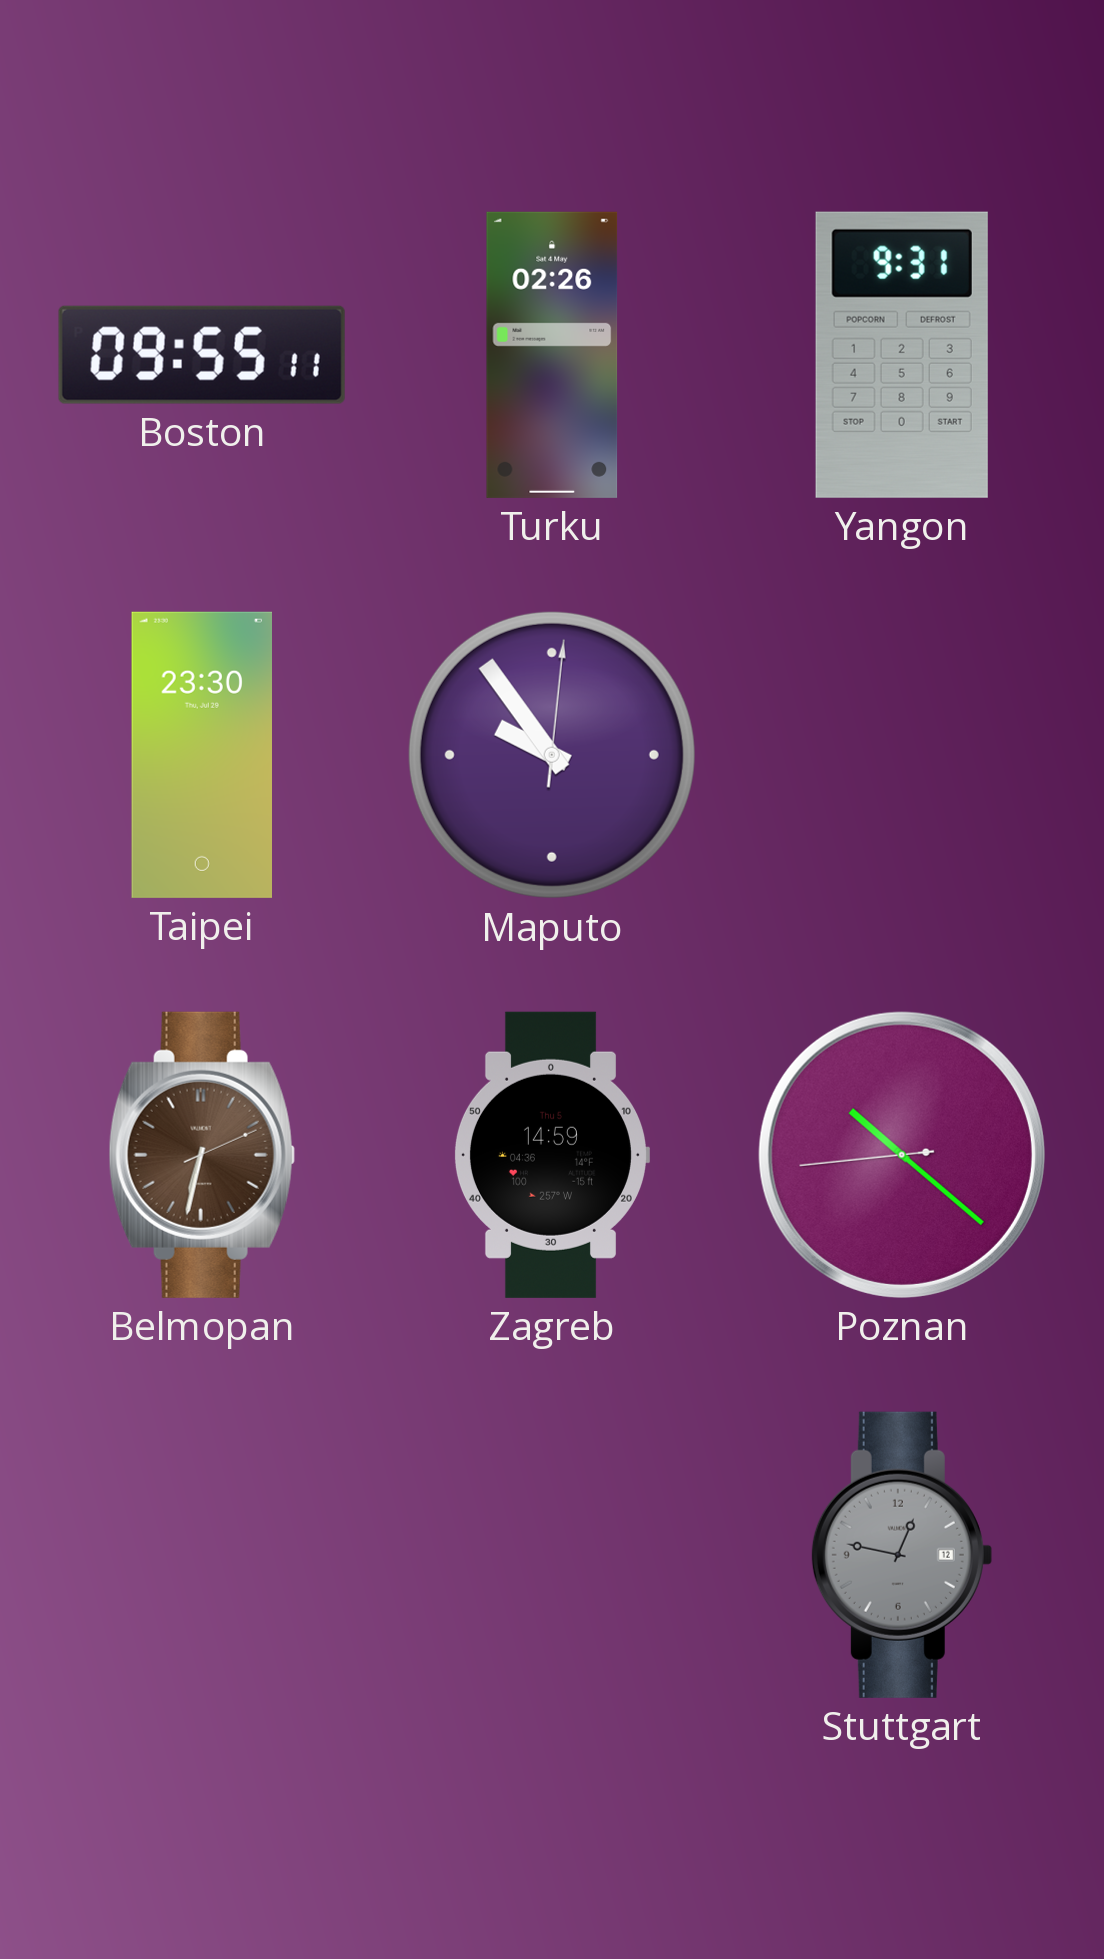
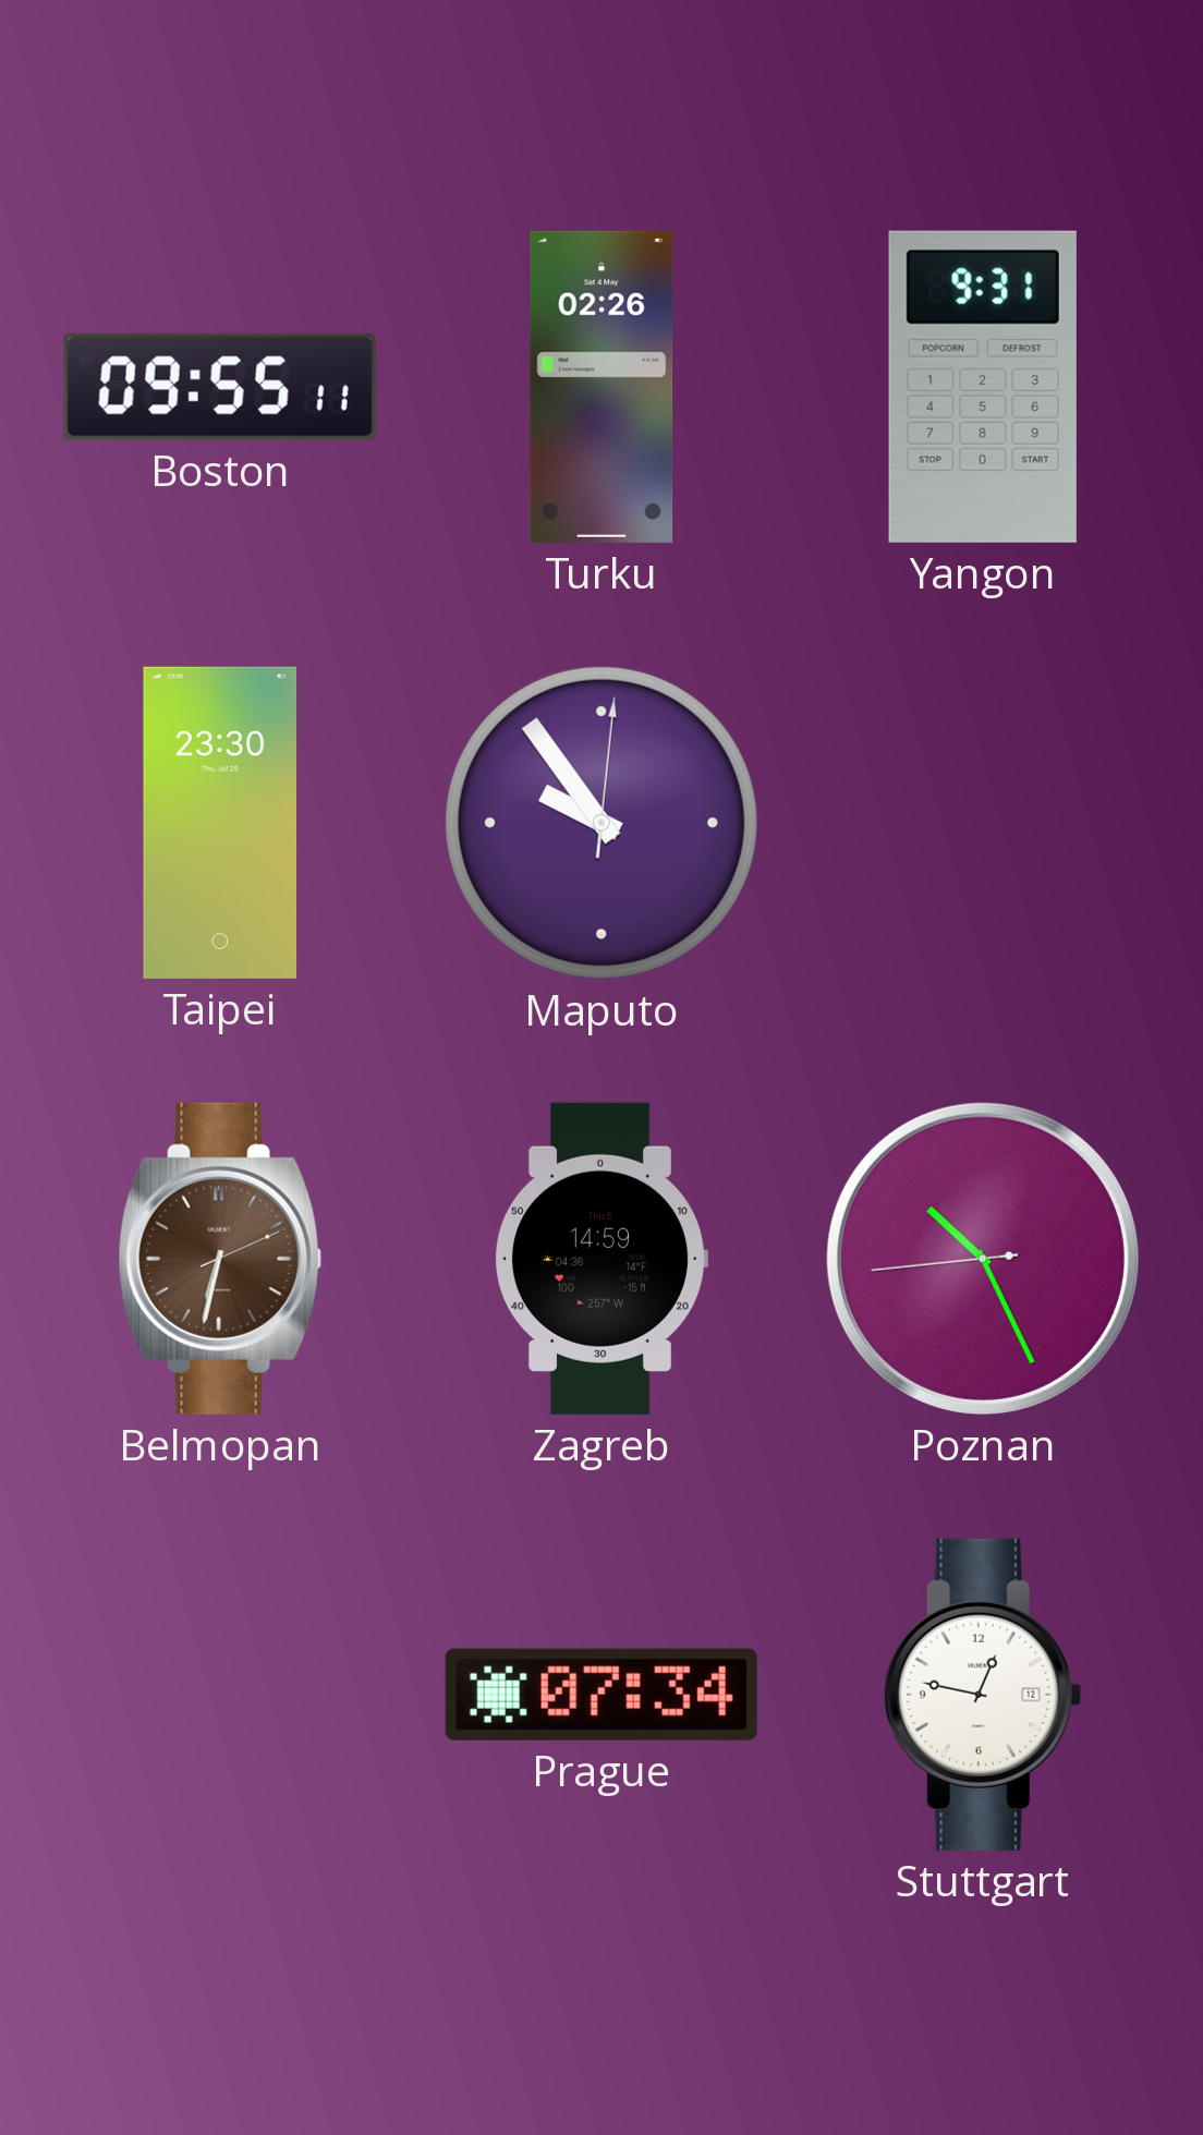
Poznan: 10:21 -> 10:25
Prague: none -> 07:34
Stuttgart dial: grey -> white
